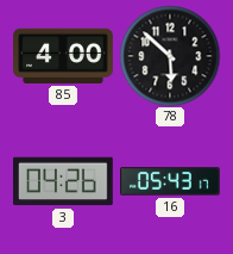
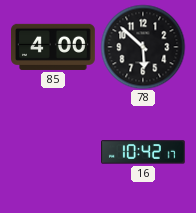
3: 04:26 -> none
16: 05:43 -> 10:42
